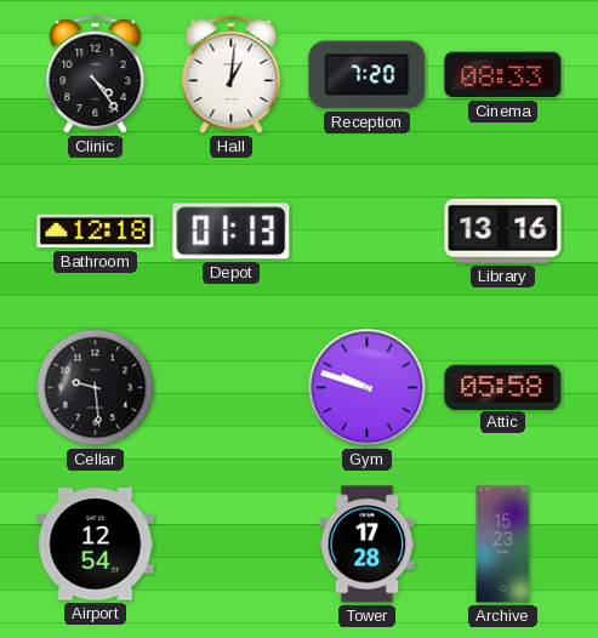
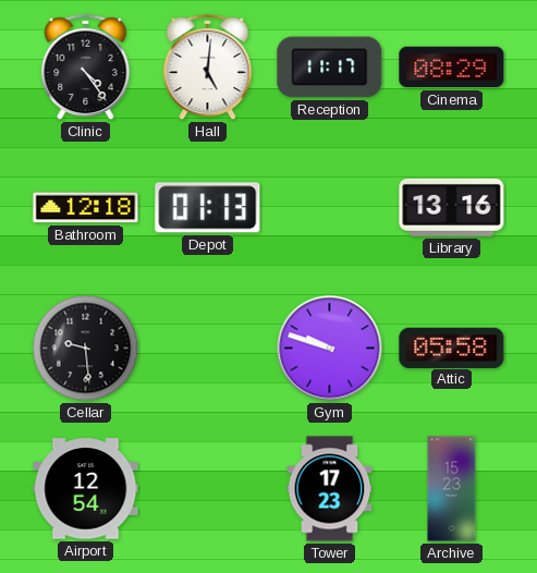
Hall: 1:01 -> 5:01
Reception: 7:20 -> 11:17
Cinema: 08:33 -> 08:29
Tower: 17:28 -> 17:23
